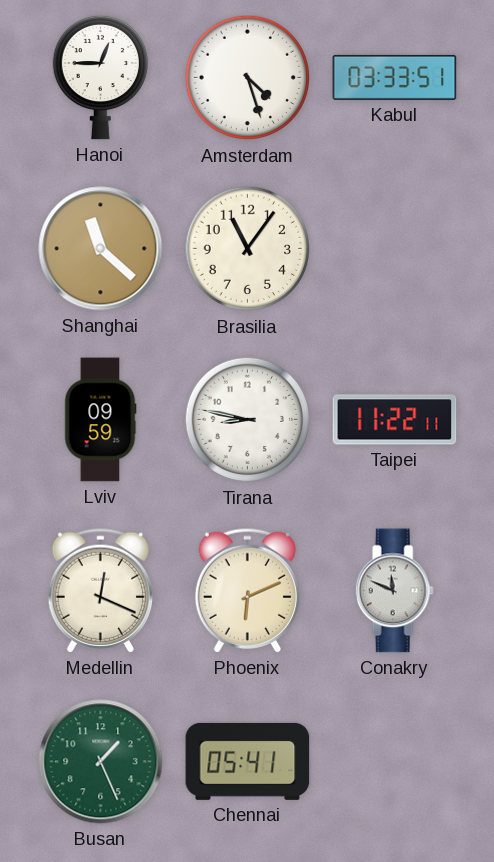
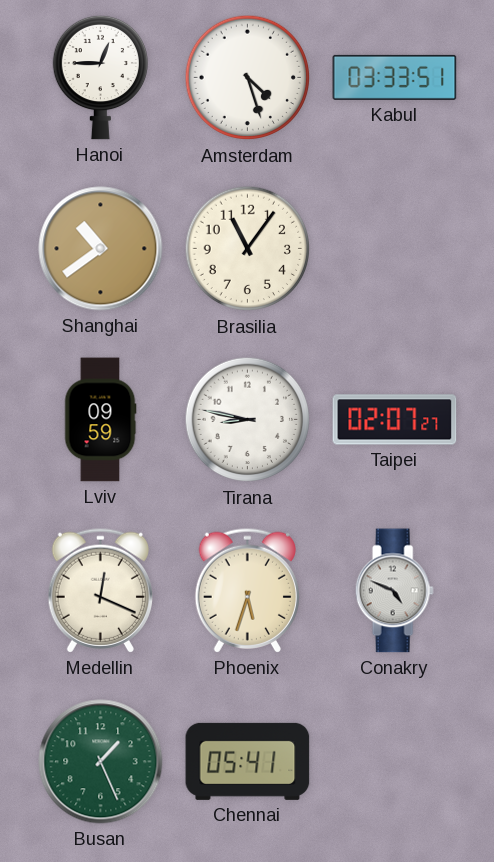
Shanghai: 11:22 -> 10:39
Taipei: 11:22 -> 02:07
Phoenix: 6:11 -> 5:33
Conakry: 11:49 -> 4:49
